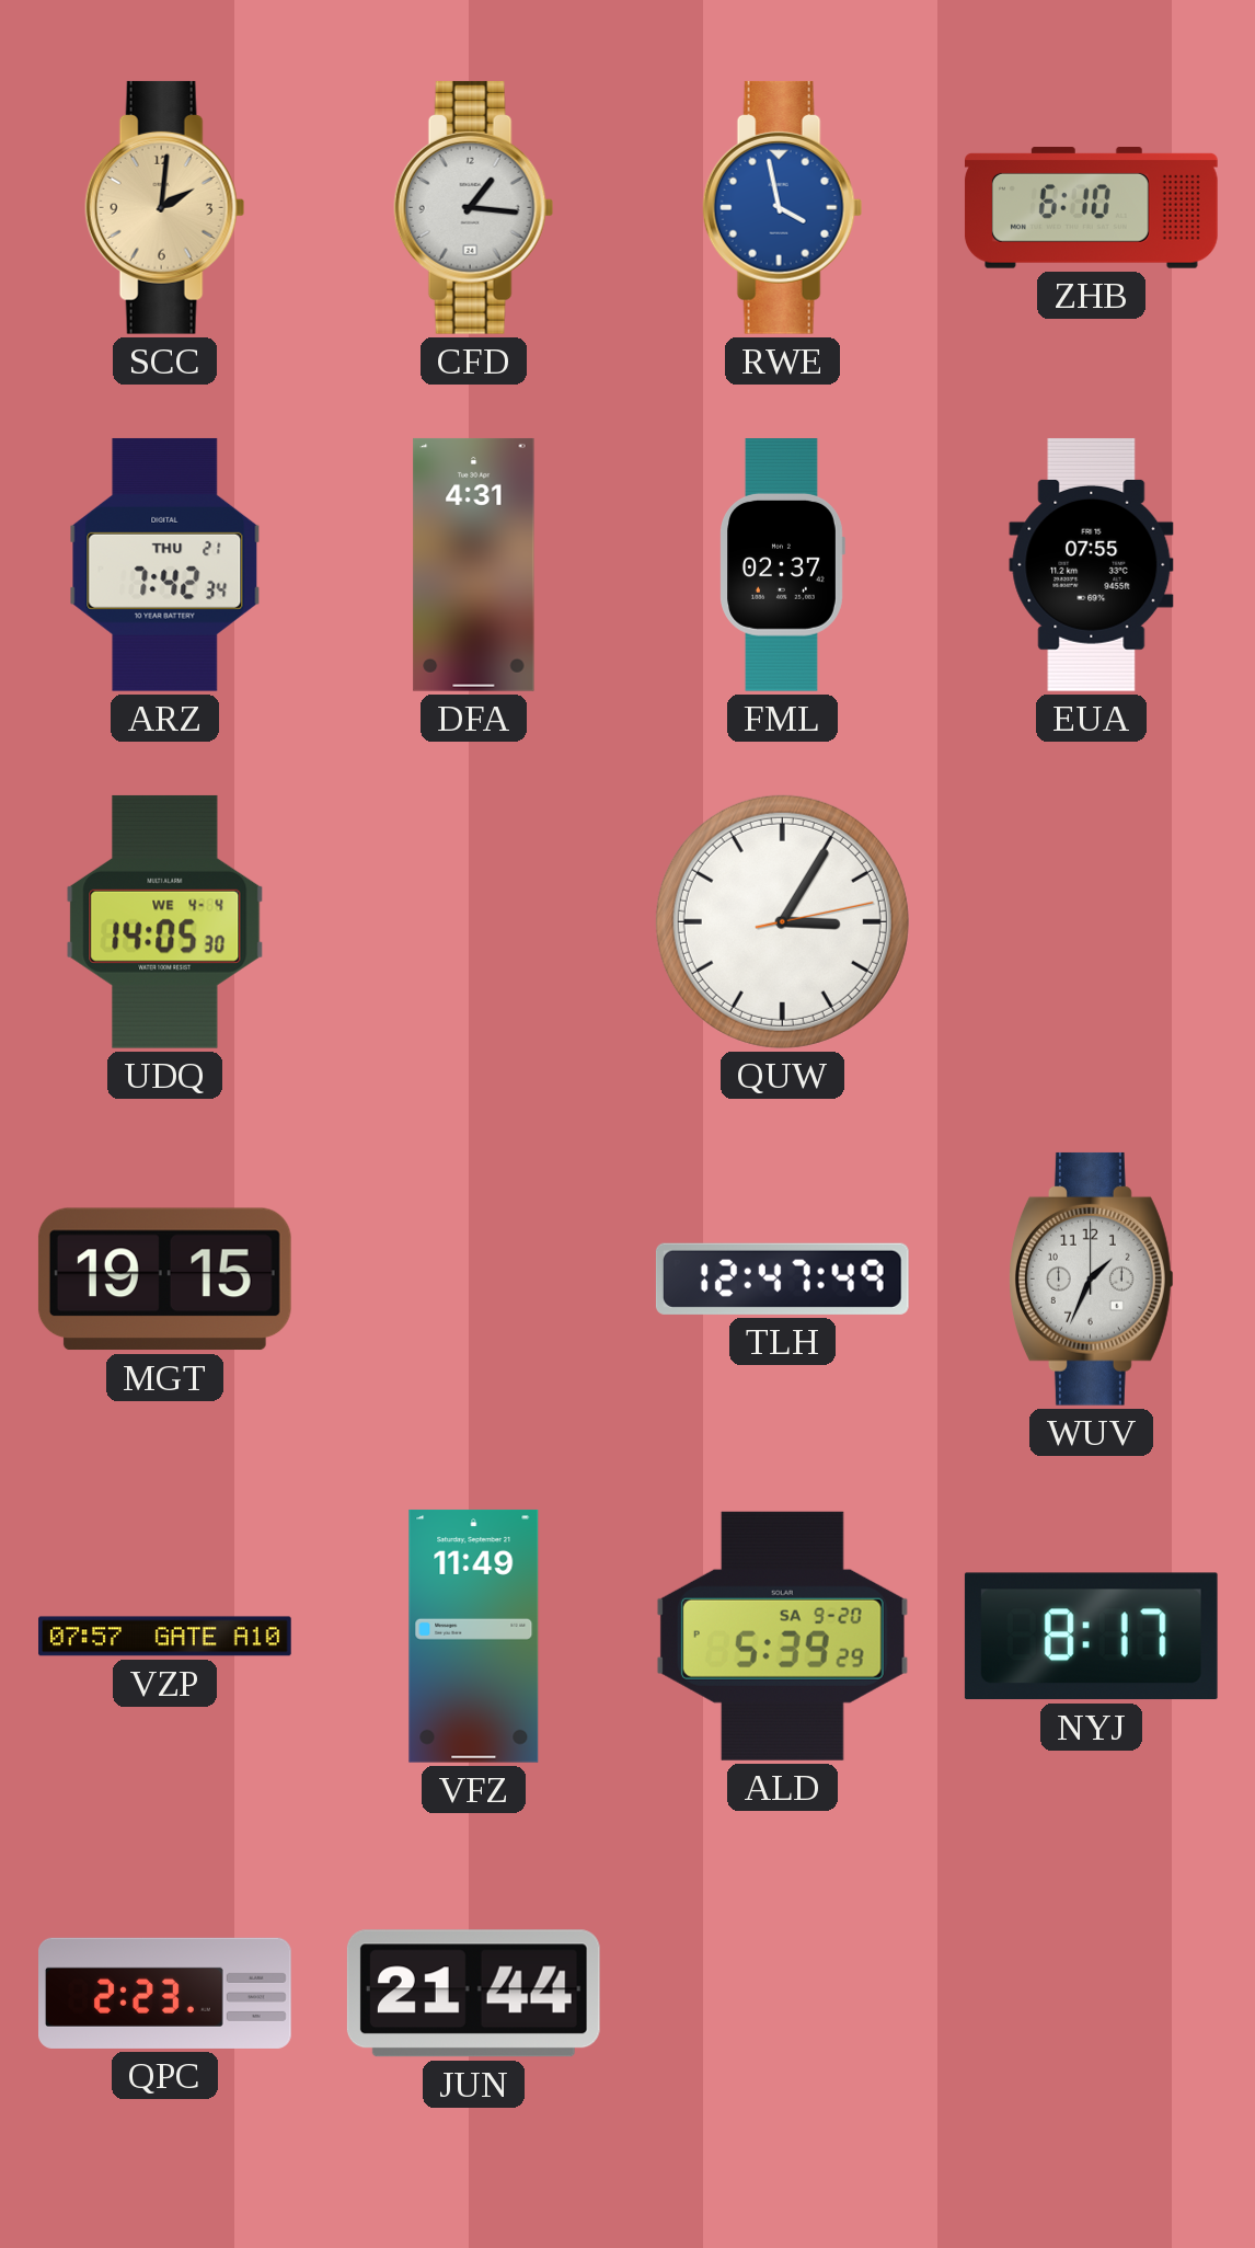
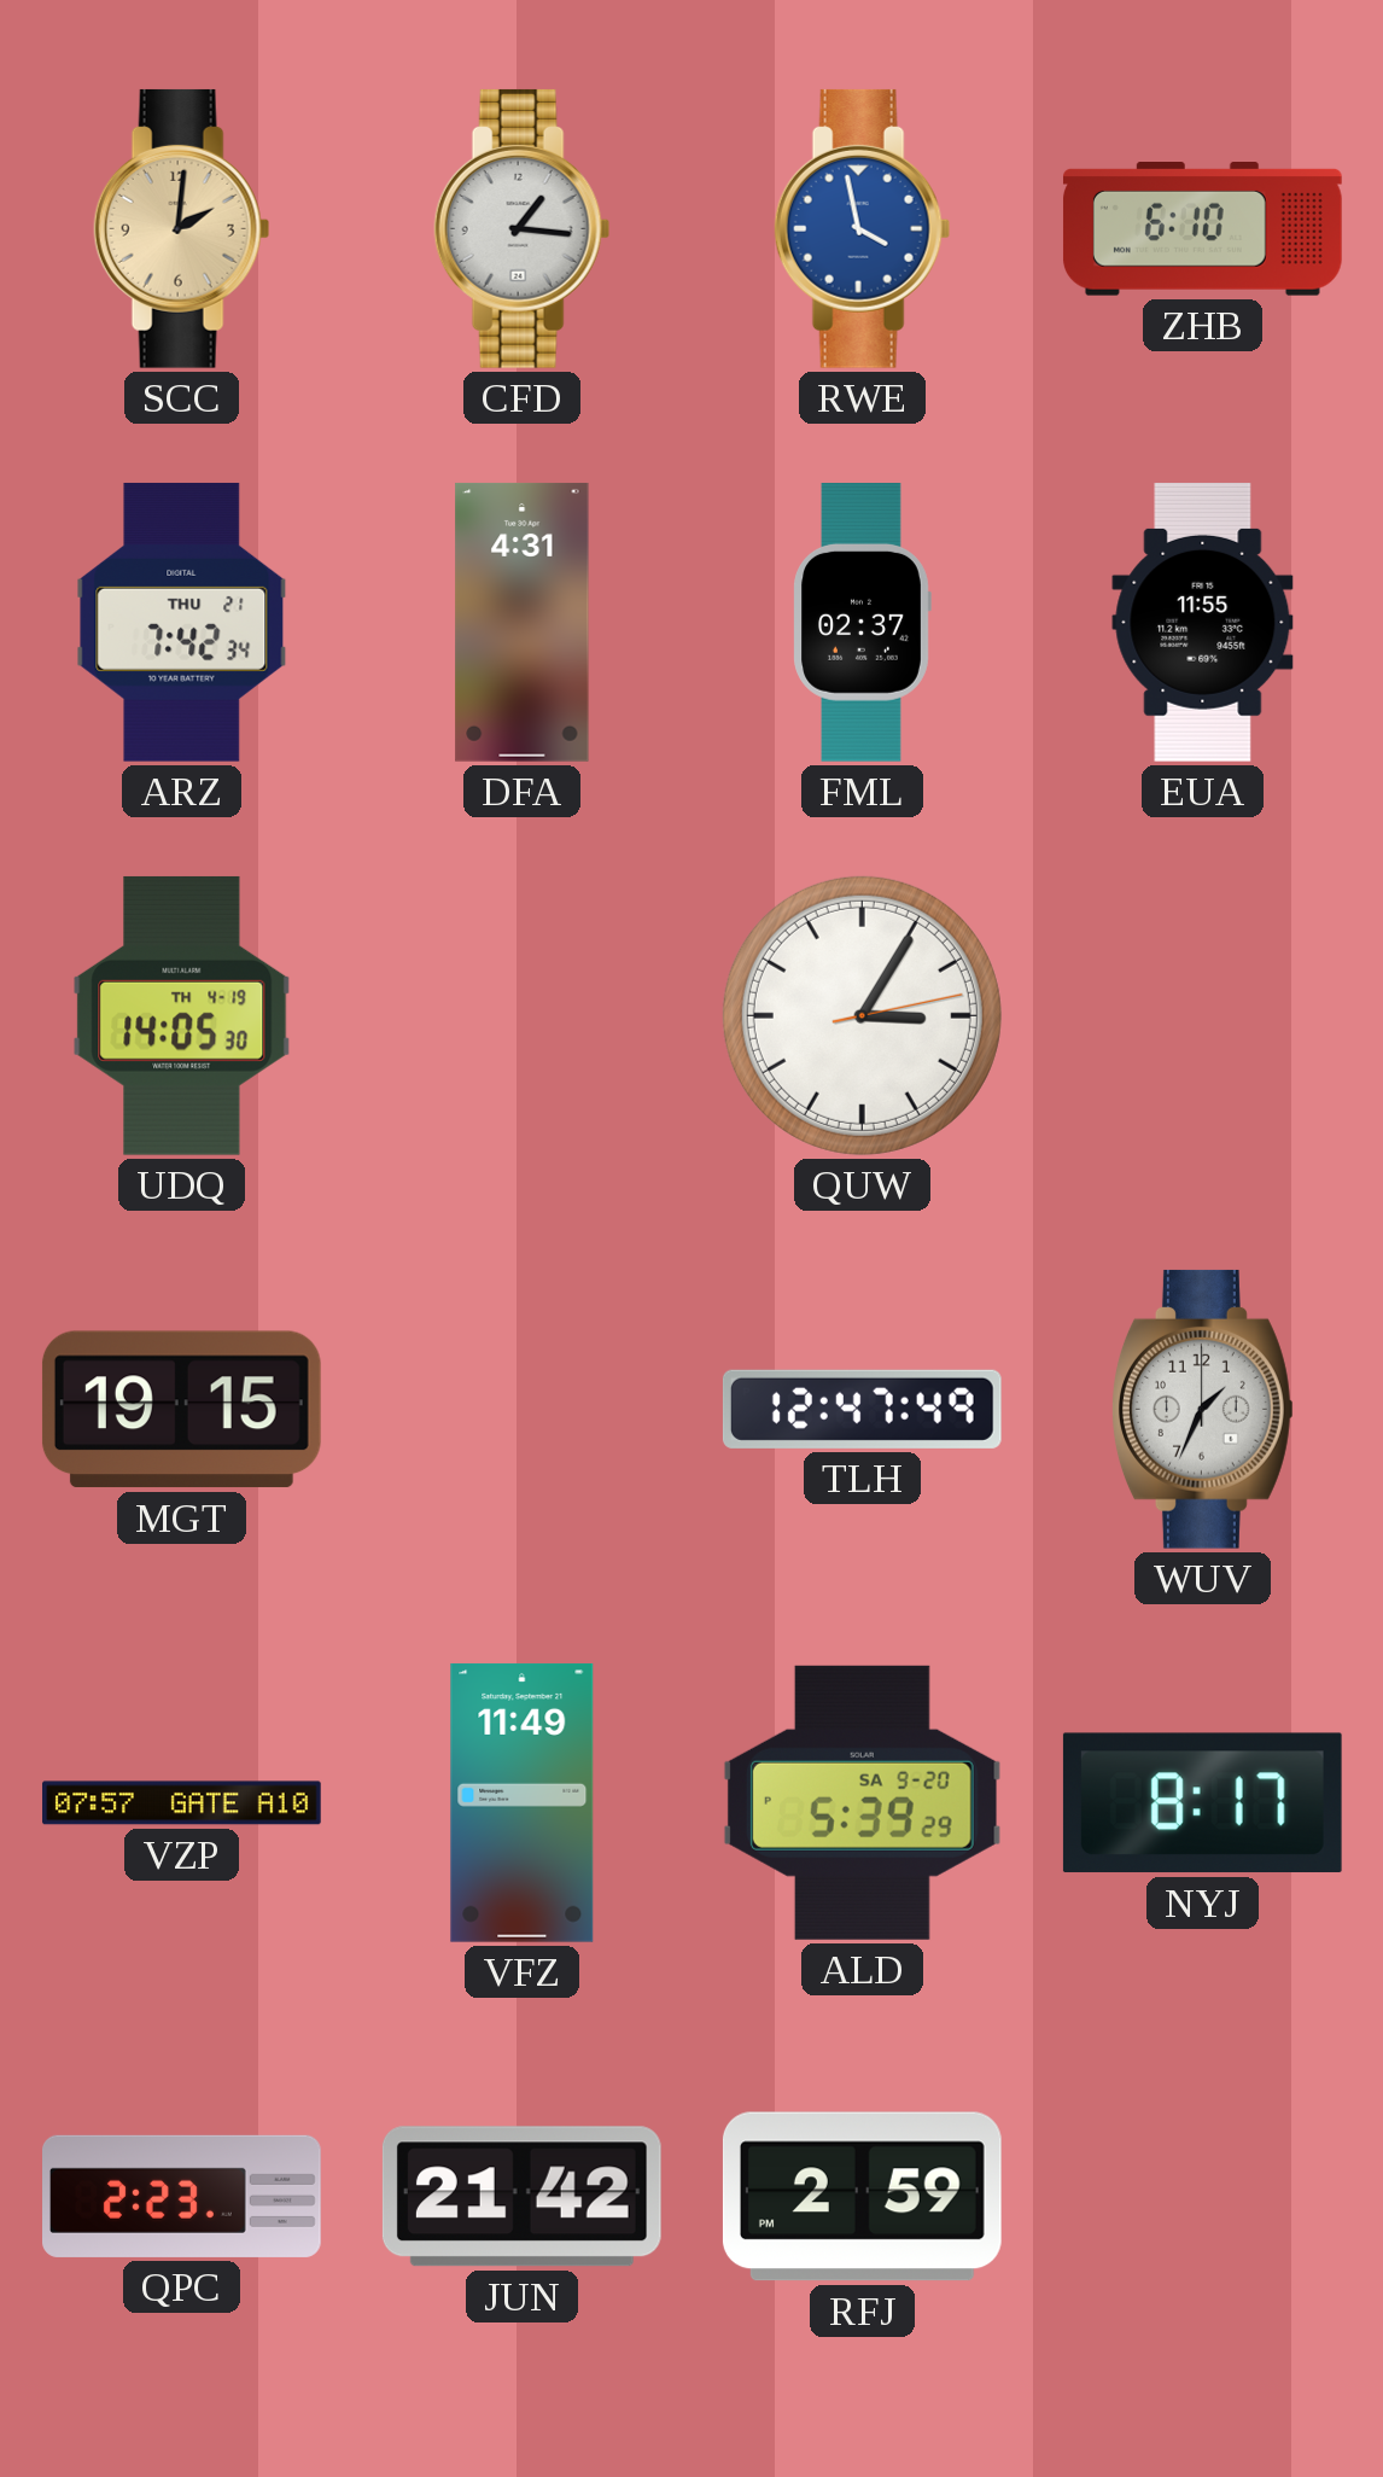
EUA: 07:55 -> 11:55
UDQ date: WE 4-4 -> TH 4-19
JUN: 21:44 -> 21:42
RFJ: none -> 2:59
